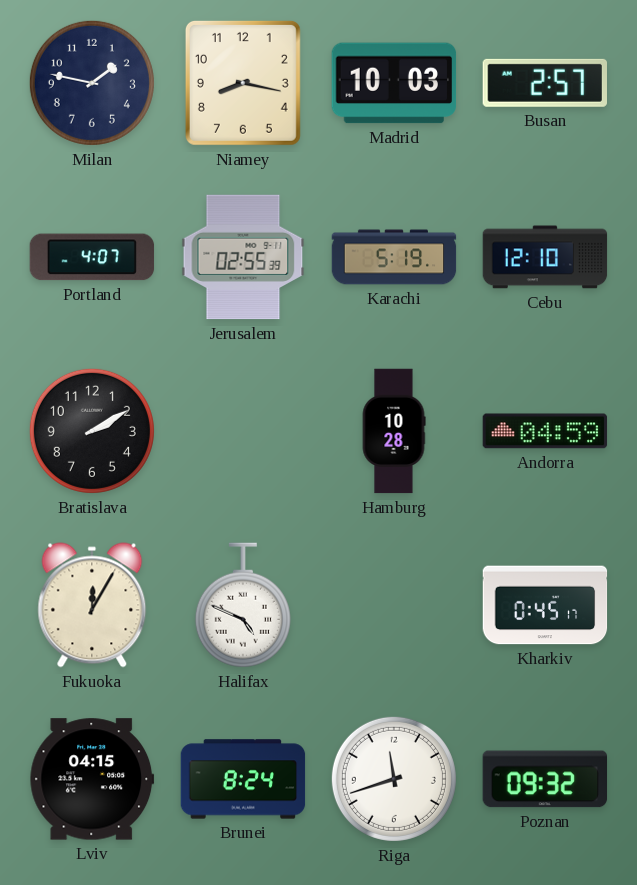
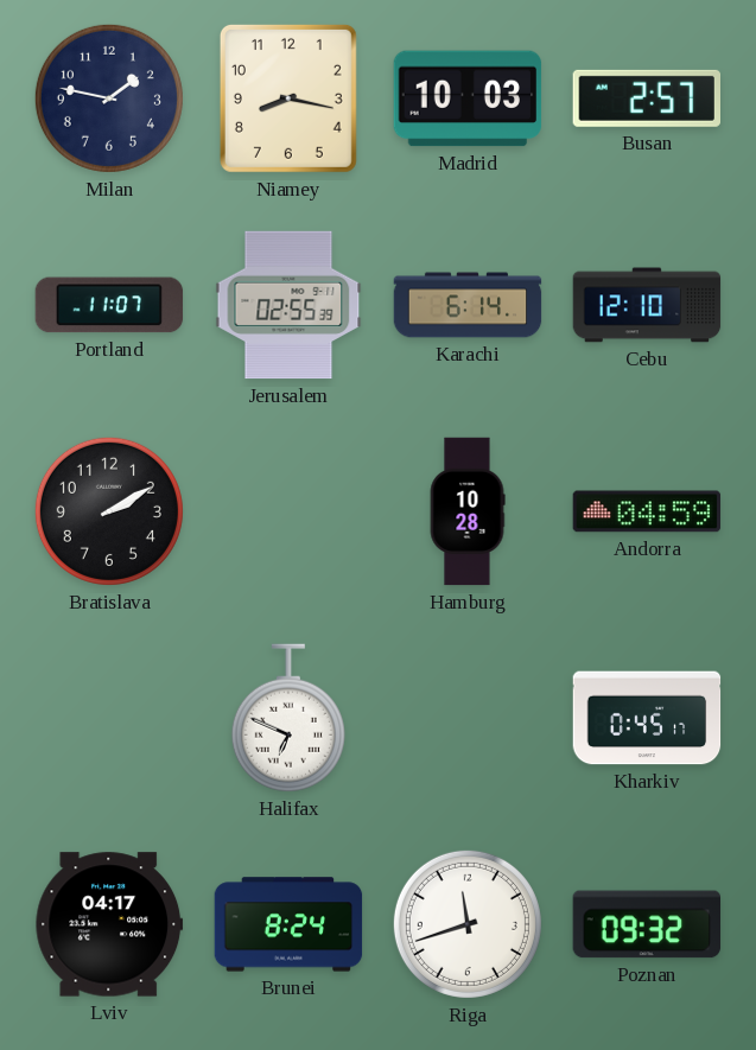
Portland: 4:07 -> 11:07
Karachi: 5:19 -> 6:14
Fukuoka: 12:05 -> none
Halifax: 4:49 -> 6:49
Lviv: 04:15 -> 04:17
